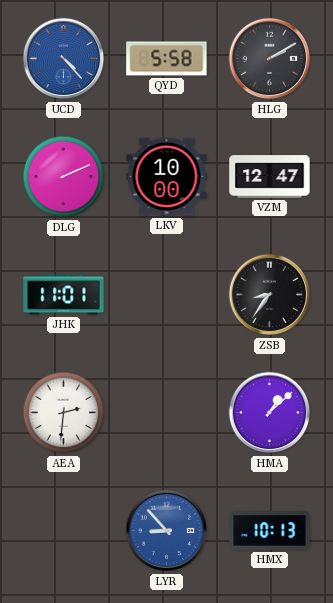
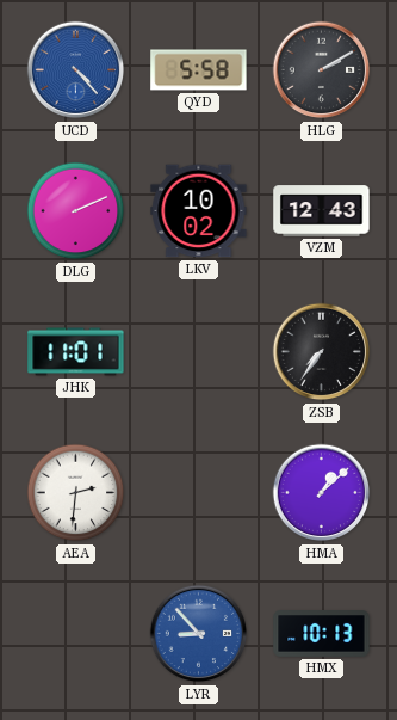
LKV: 10:00 -> 10:02
VZM: 12:47 -> 12:43
ZSB: 8:36 -> 7:36
